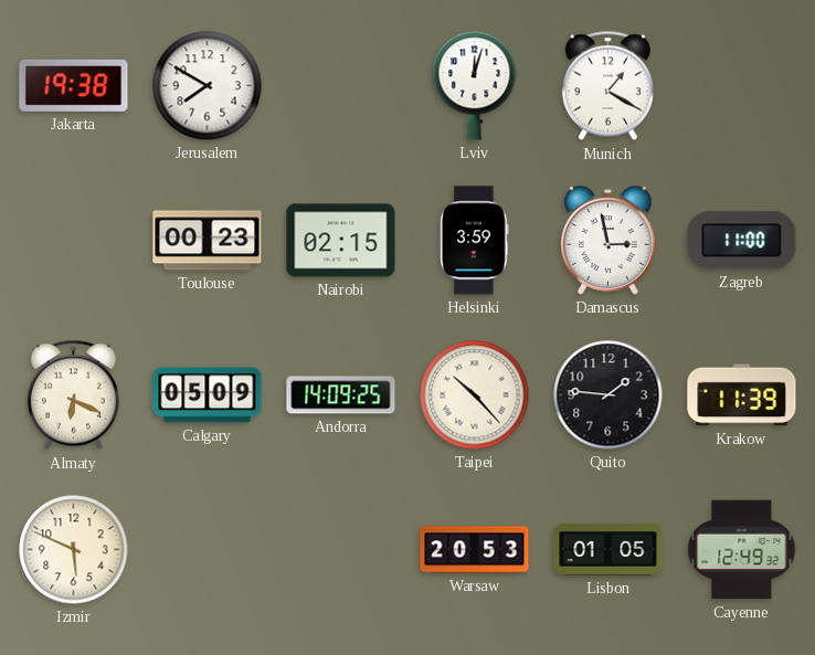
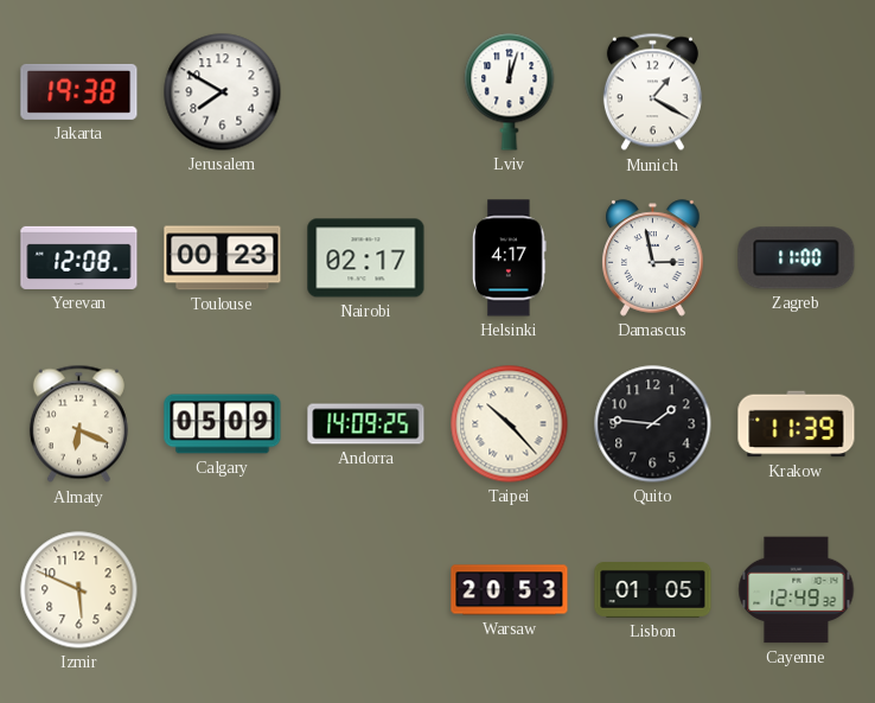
Yerevan: none -> 12:08
Nairobi: 02:15 -> 02:17
Helsinki: 3:59 -> 4:17
